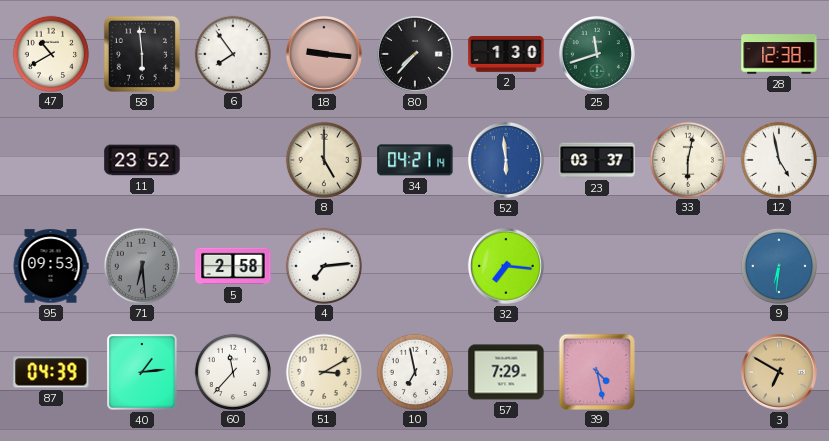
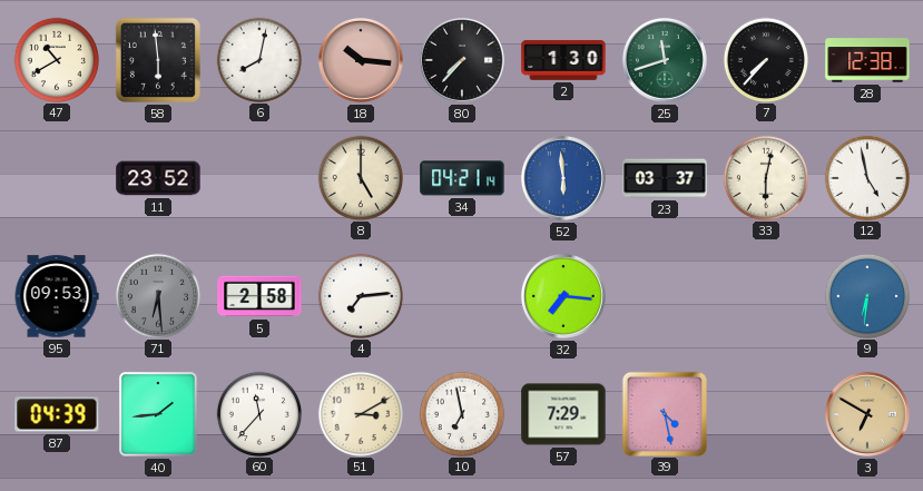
6: 7:54 -> 8:02
18: 9:16 -> 10:16
7: none -> 7:37
40: 1:14 -> 1:44
